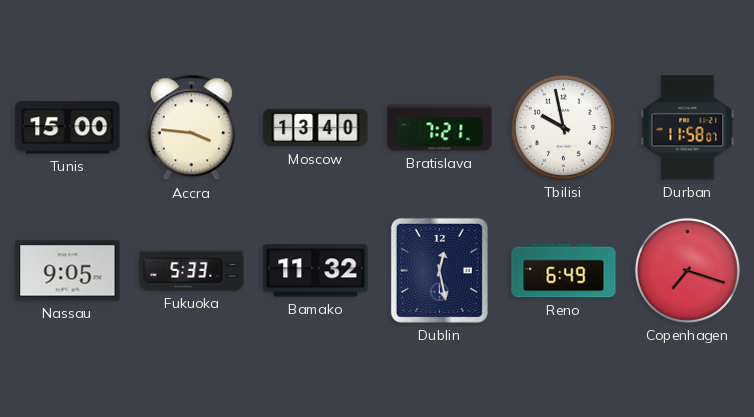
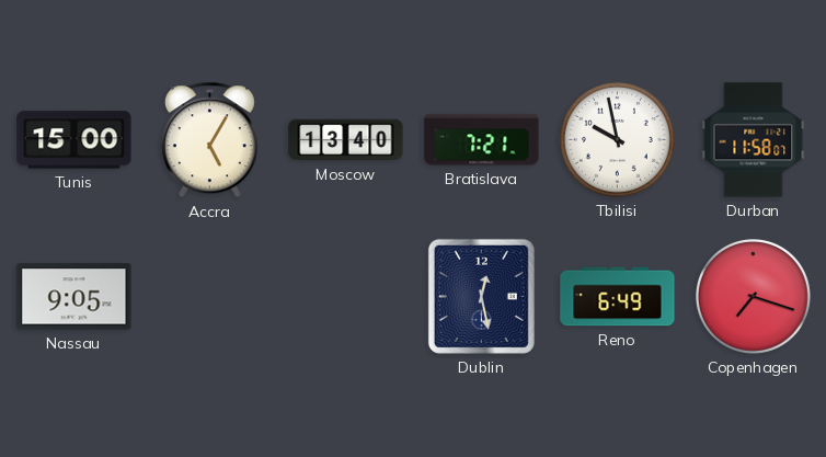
Accra: 3:46 -> 5:05
Fukuoka: 5:33 -> none
Bamako: 11:32 -> none
